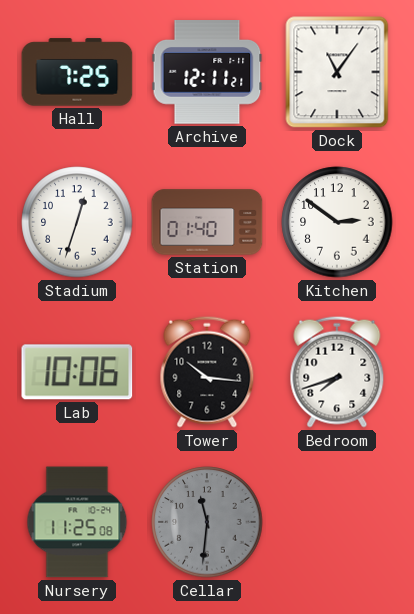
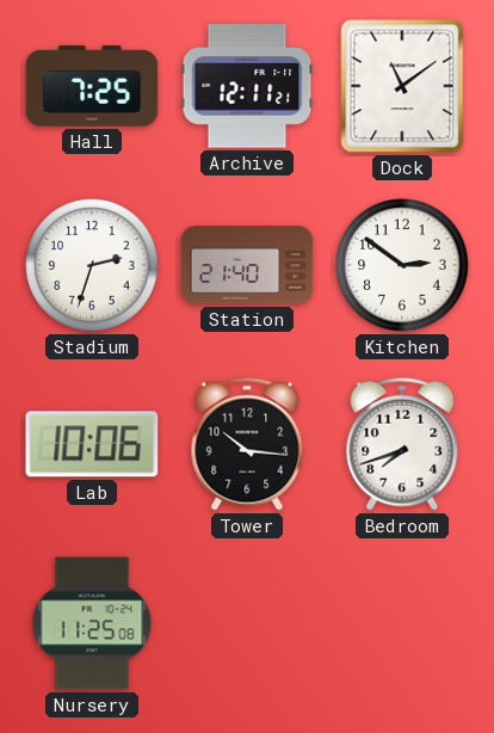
Dock: 11:06 -> 11:09
Stadium: 12:33 -> 2:33
Station: 01:40 -> 21:40
Cellar: 11:31 -> none
